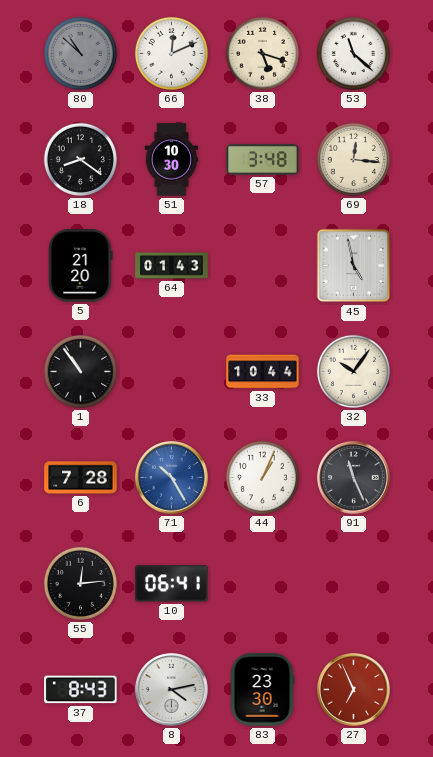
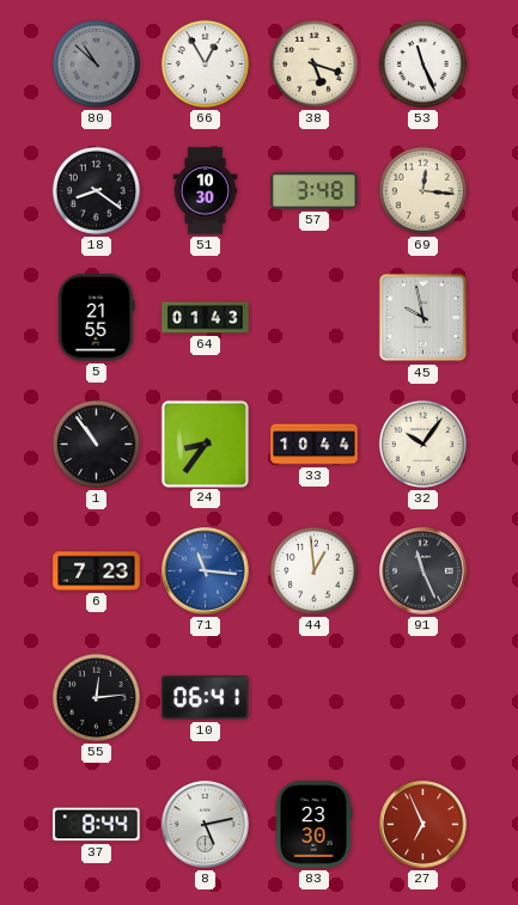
66: 12:11 -> 12:55
53: 11:22 -> 11:26
5: 21:20 -> 21:55
45: 4:58 -> 9:58
24: none -> 8:36
6: 7:28 -> 7:23
71: 10:25 -> 11:16
44: 1:04 -> 12:59
37: 8:43 -> 8:44
8: 4:13 -> 5:13
